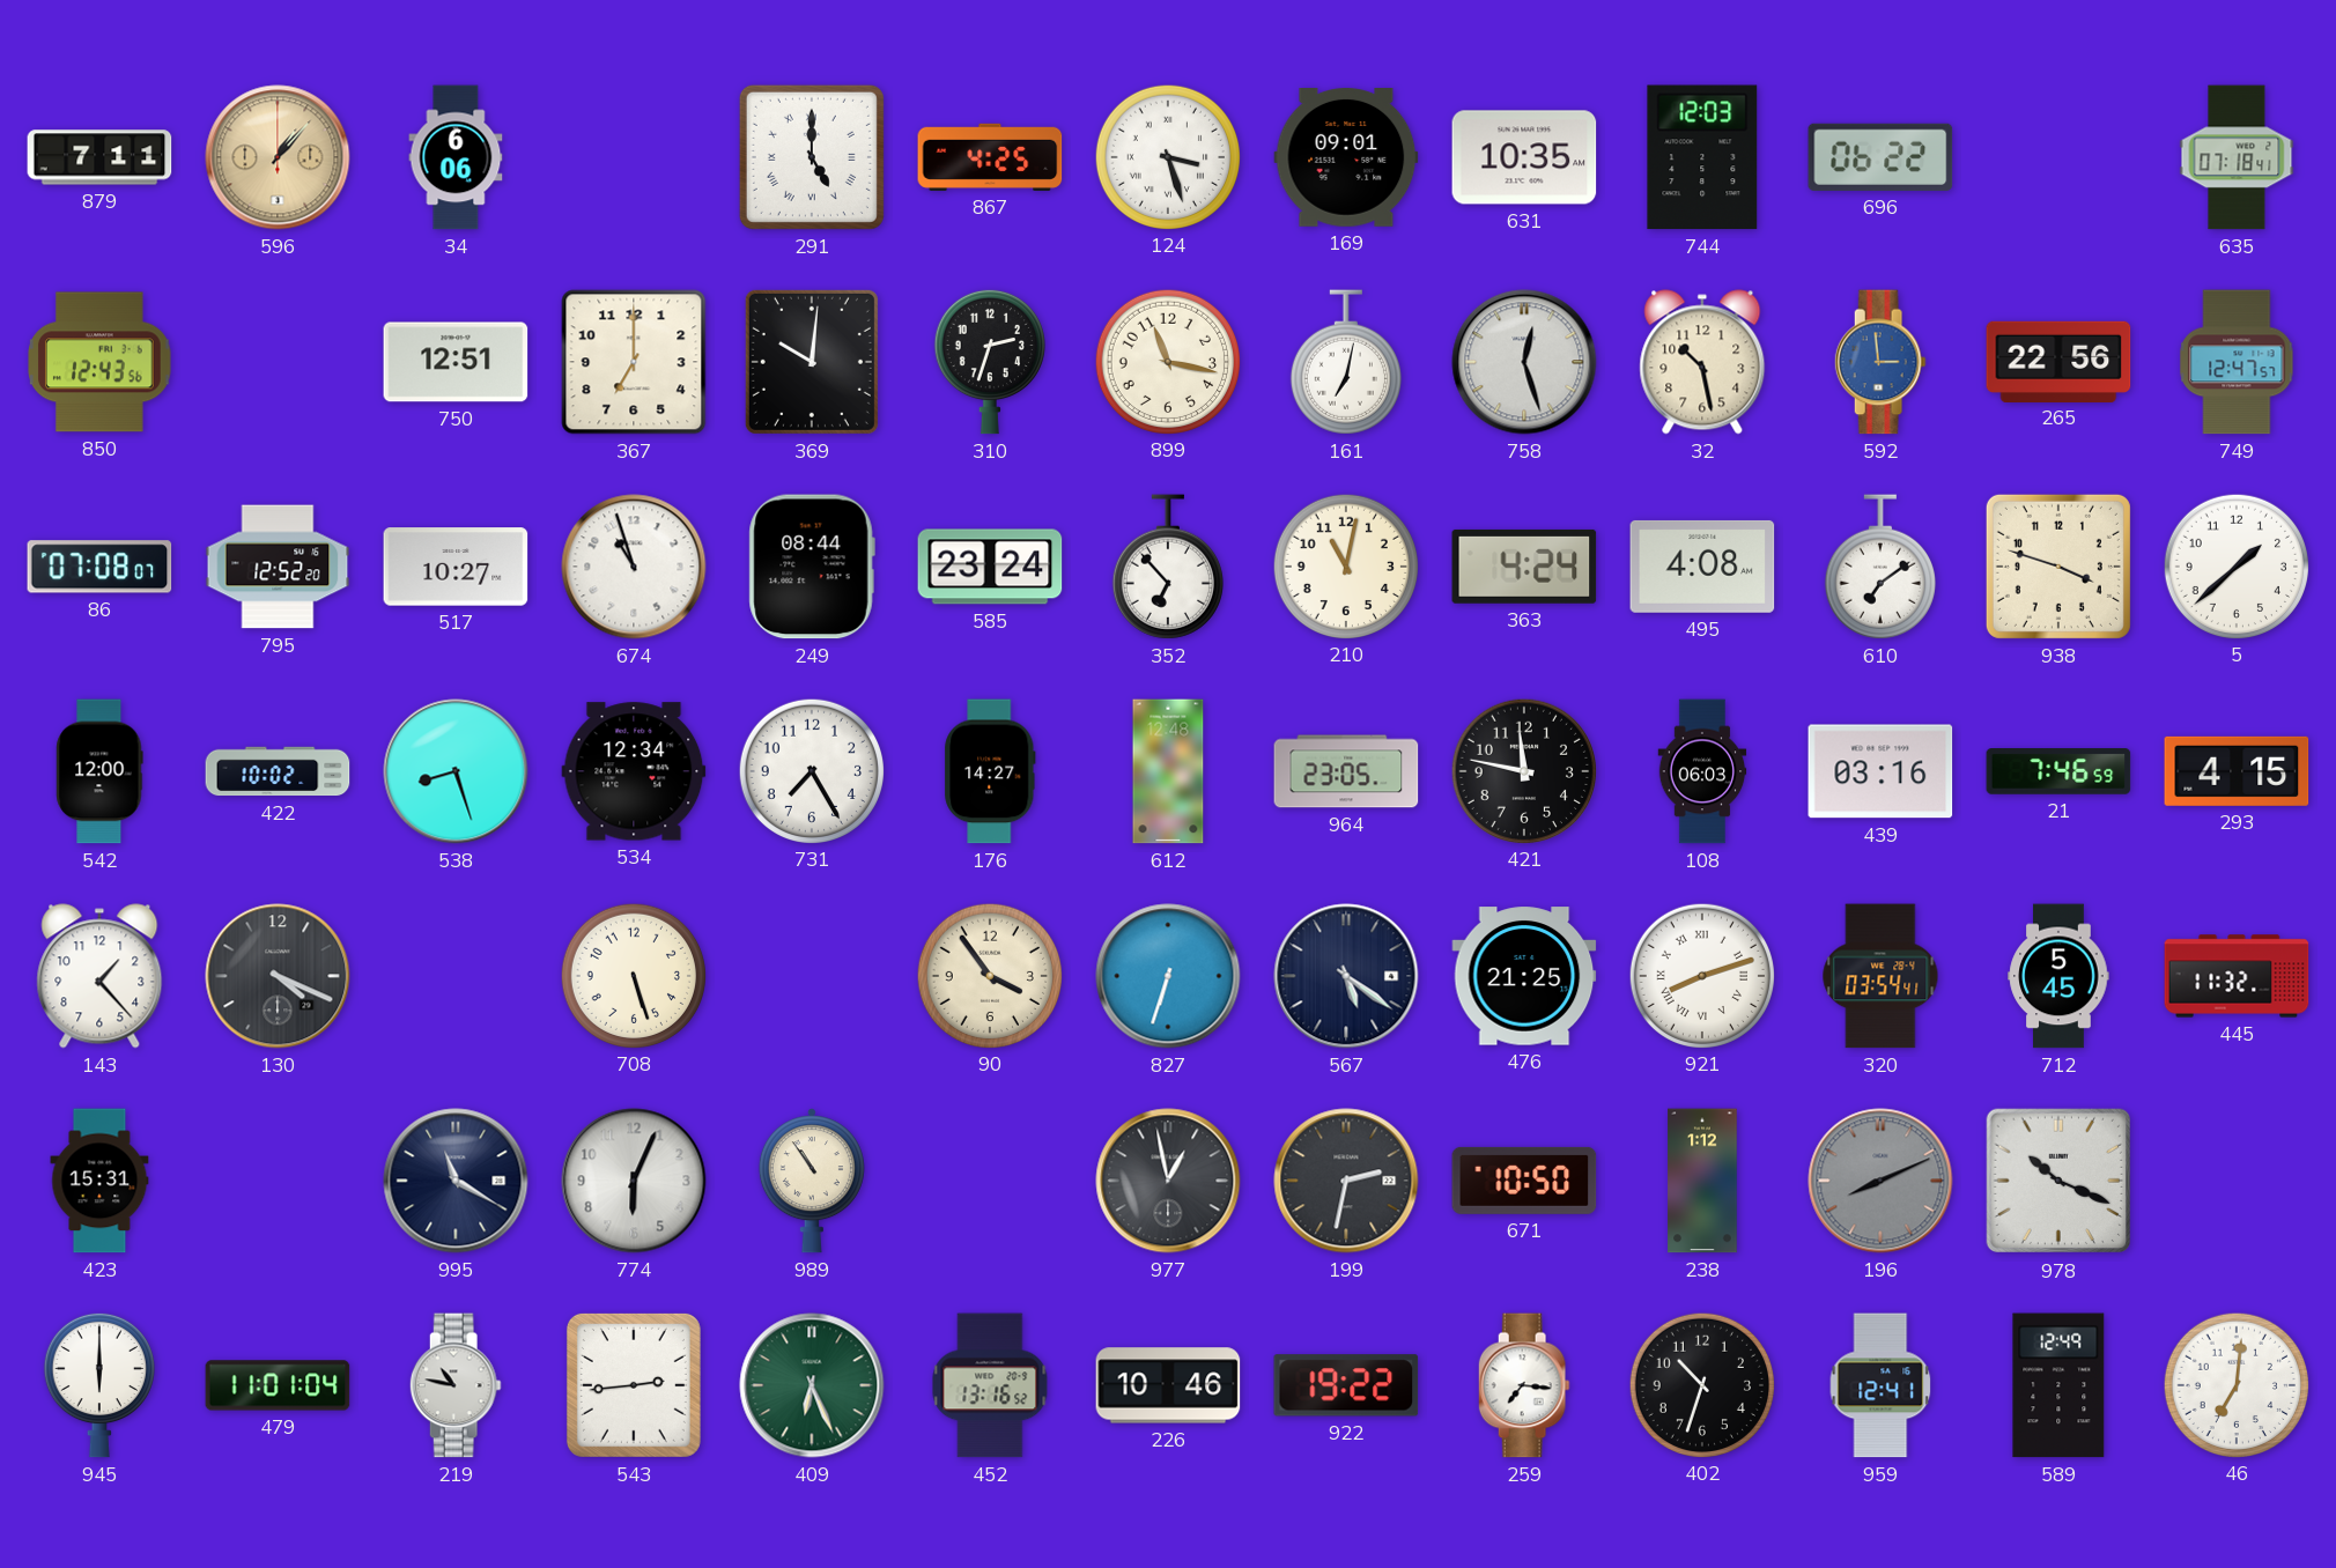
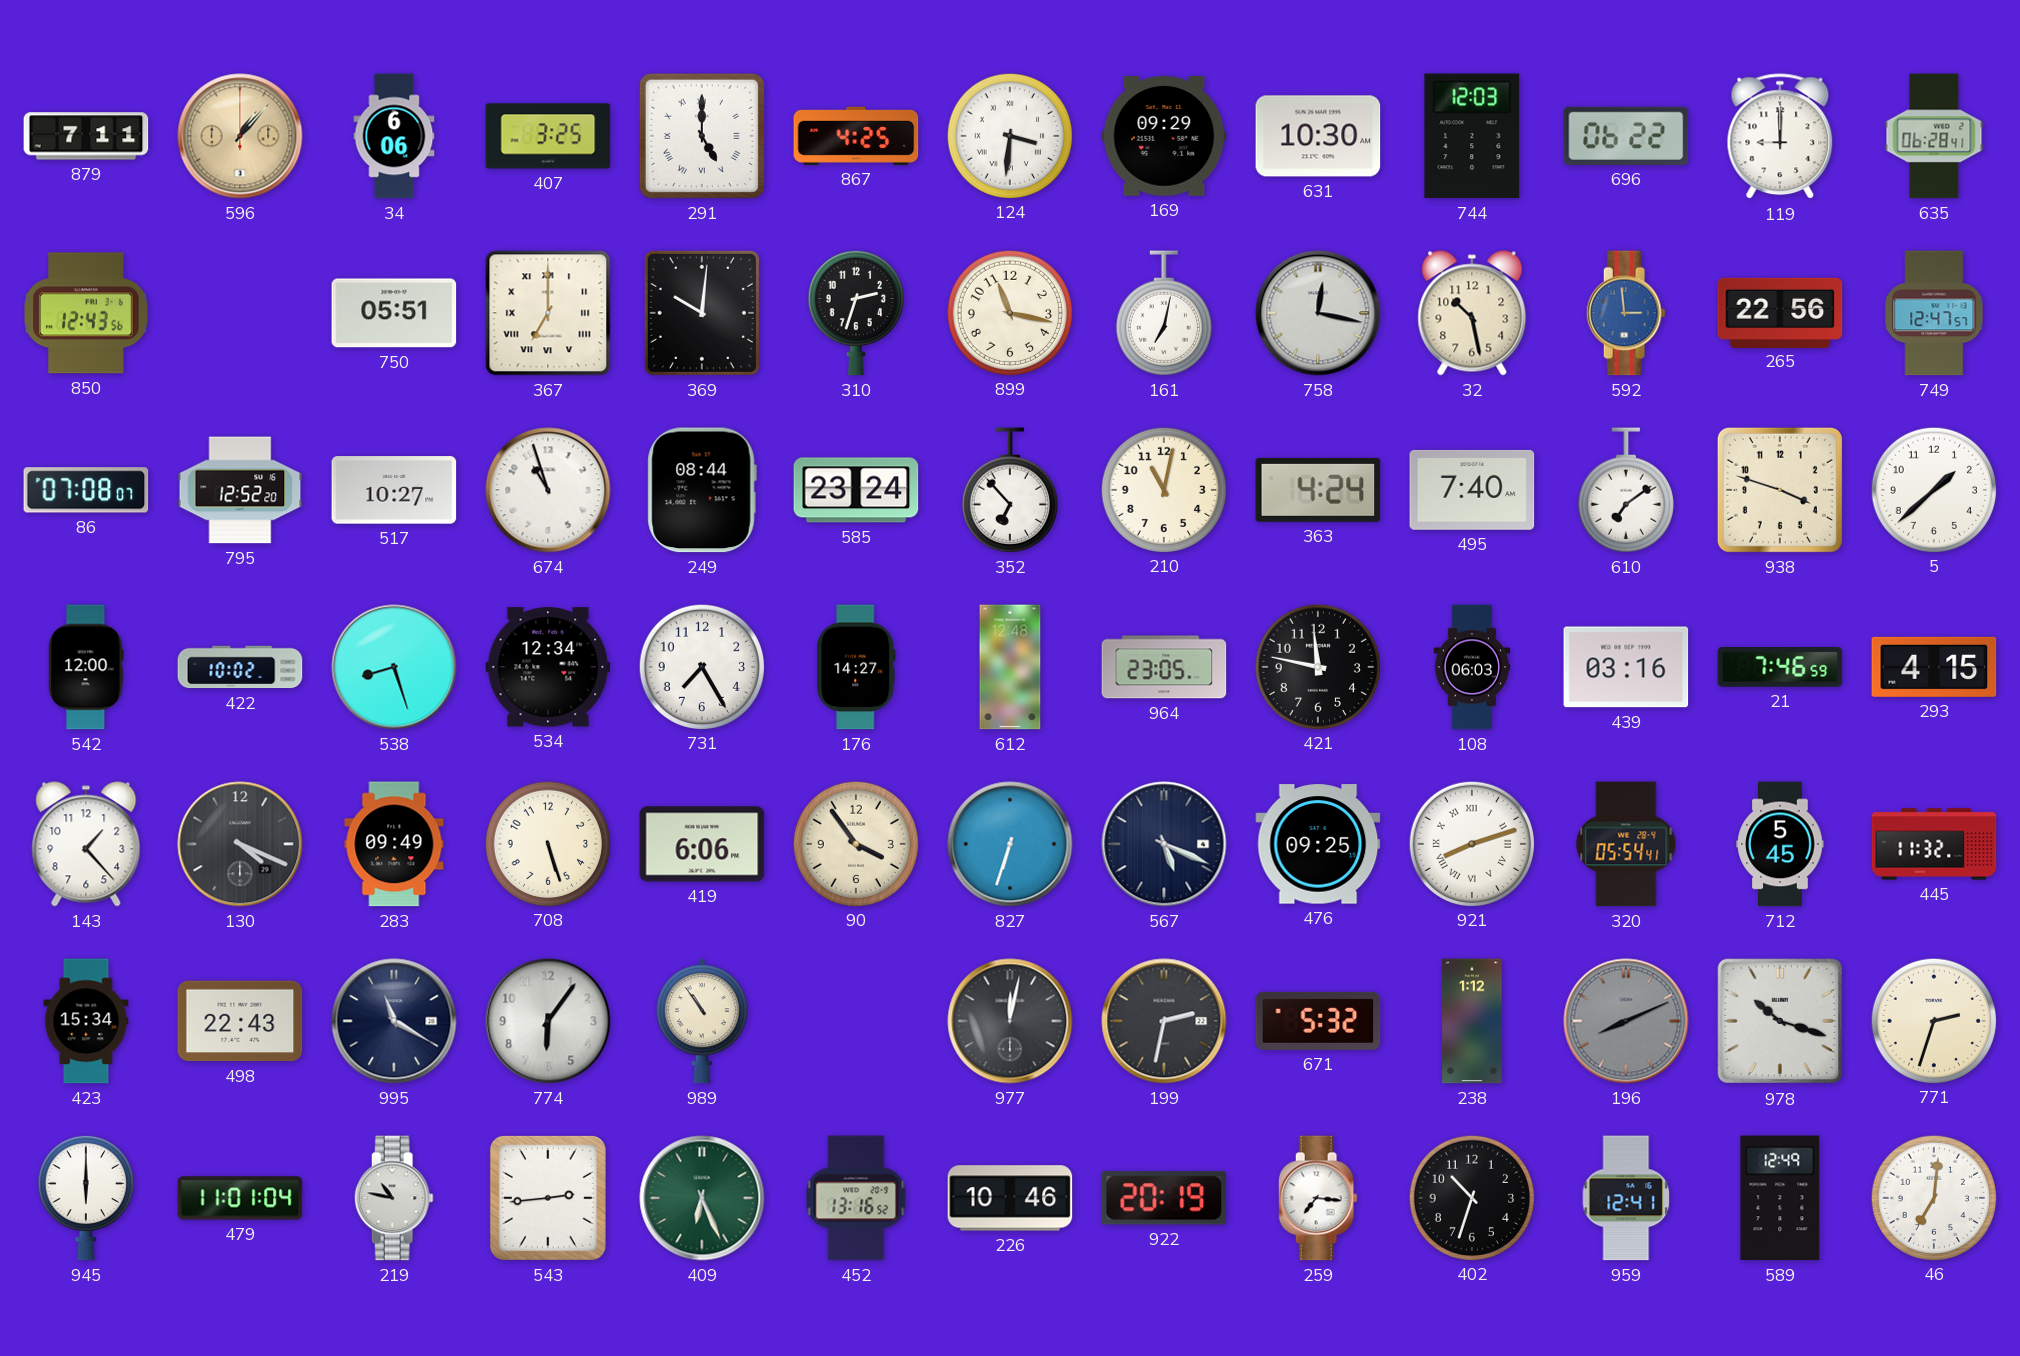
407: none -> 3:25
124: 3:27 -> 3:31
169: 09:01 -> 09:29
631: 10:35 -> 10:30
119: none -> 9:00
635: 07:18 -> 06:28
750: 12:51 -> 05:51
367 numerals: Arabic -> Roman
758: 12:27 -> 12:17
495: 4:08 -> 7:40
283: none -> 09:49
419: none -> 6:06
567: 5:21 -> 5:19
476: 21:25 -> 09:25
320: 03:54 -> 05:54
423: 15:31 -> 15:34
498: none -> 22:43
774: 6:04 -> 6:06
977: 12:58 -> 12:02
671: 10:50 -> 5:32
978: 10:19 -> 10:18
771: none -> 2:33
922: 19:22 -> 20:19
